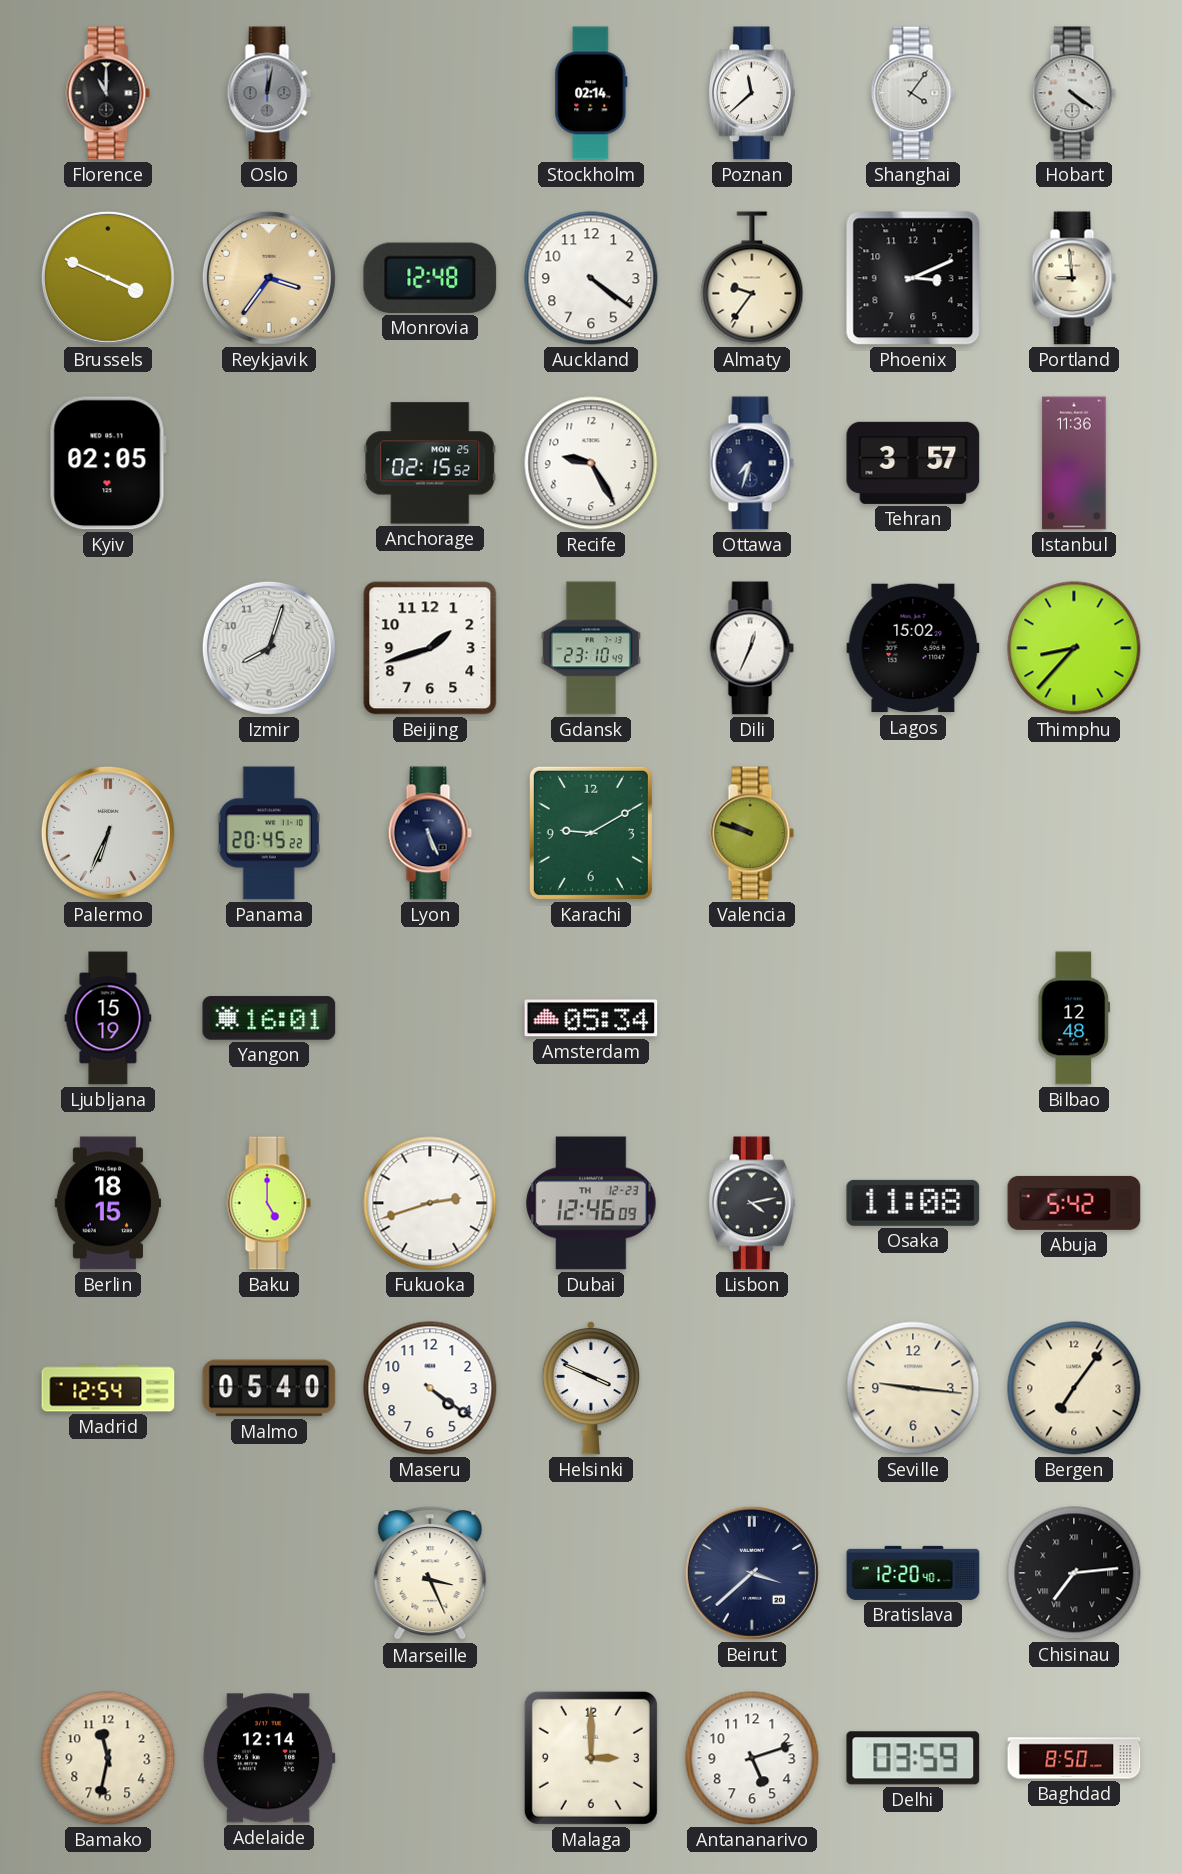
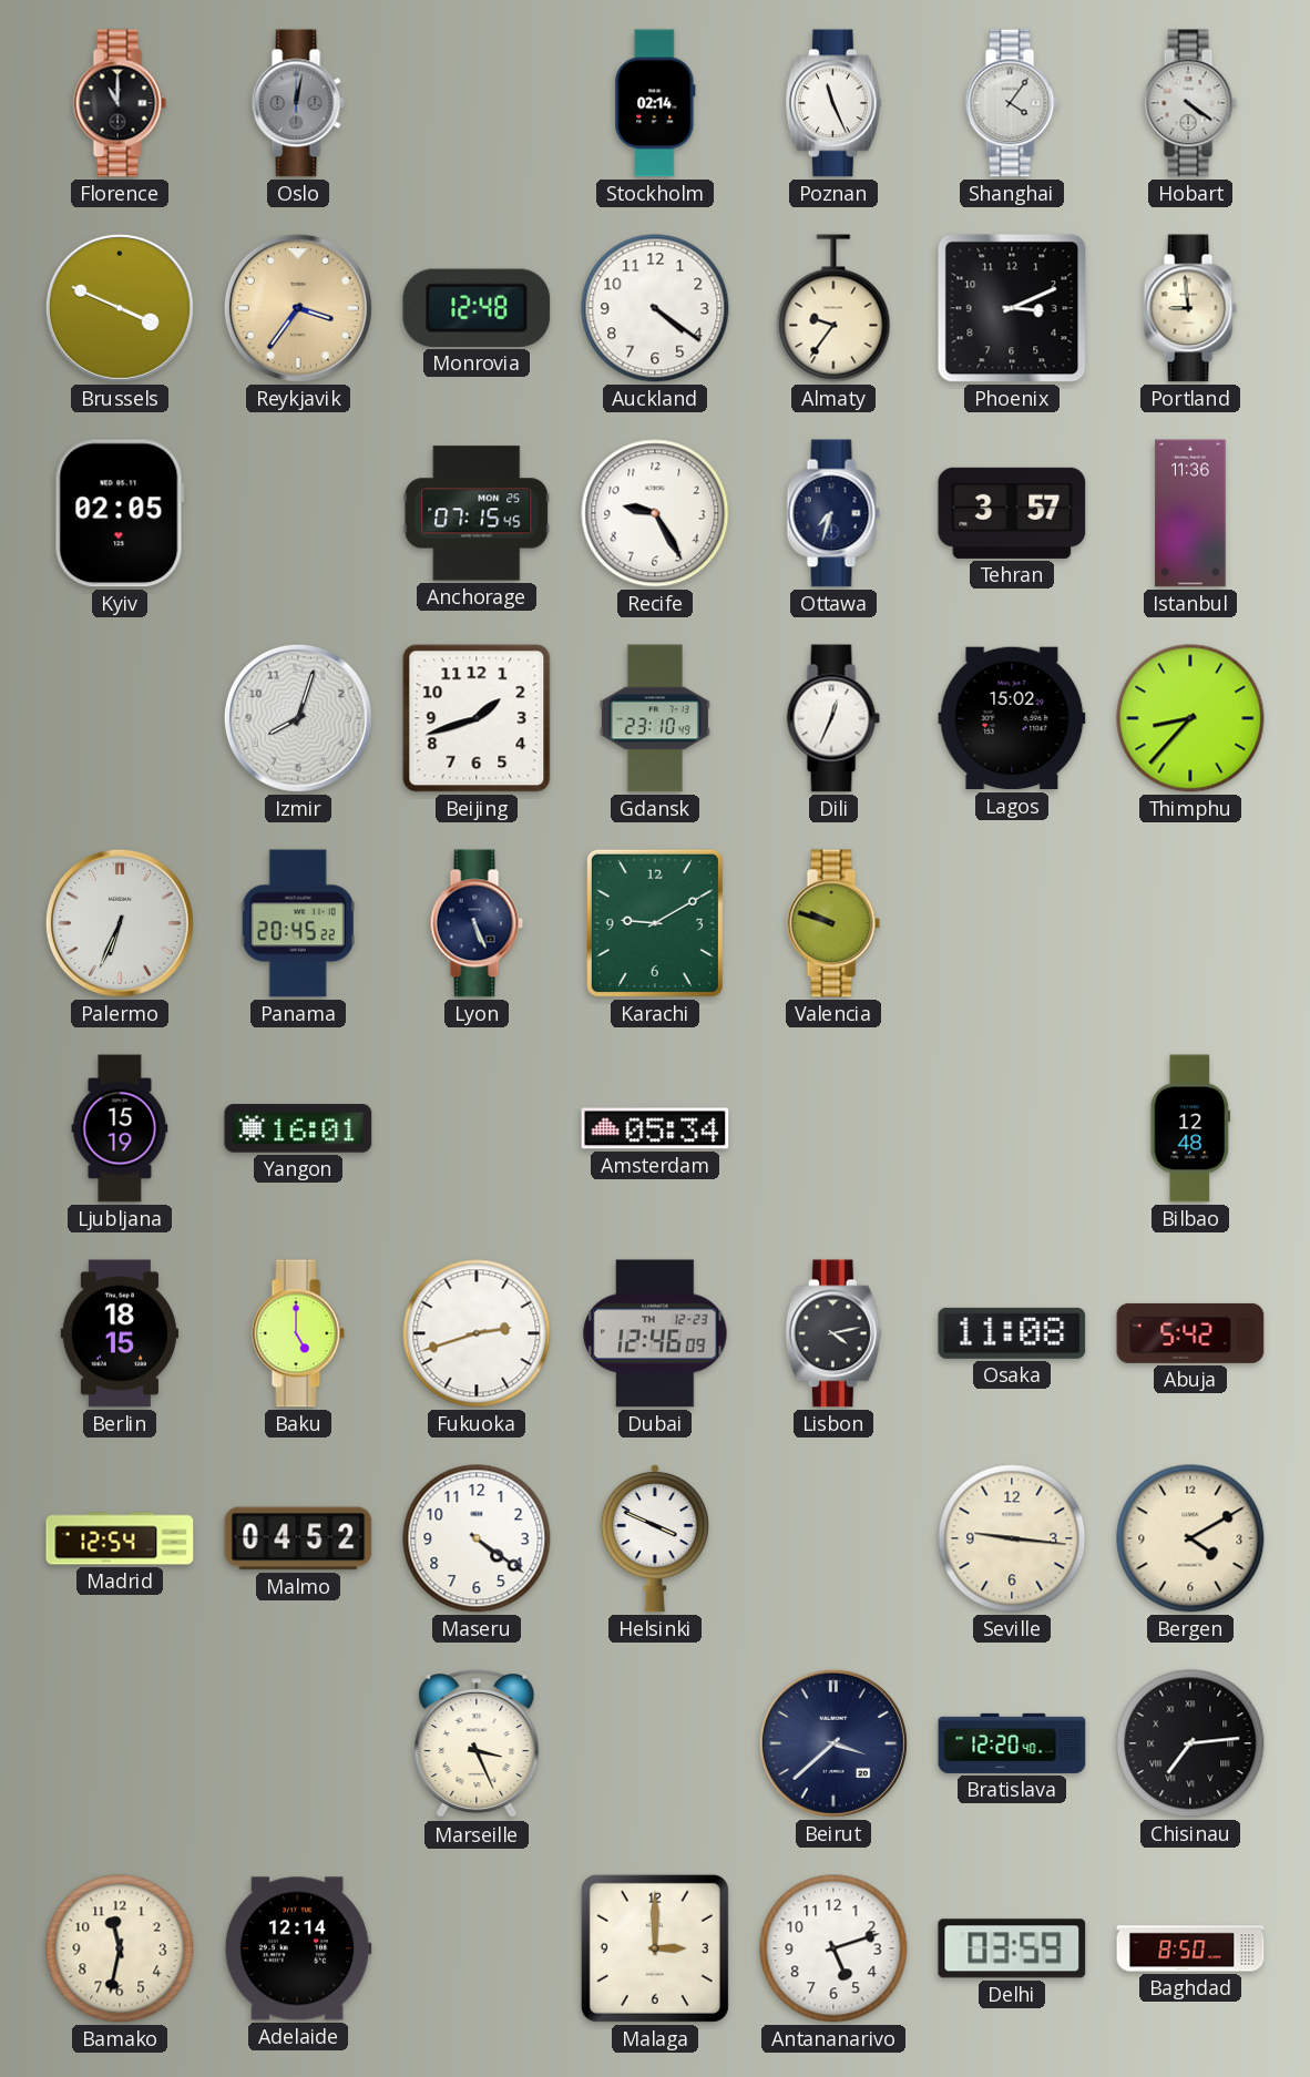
Poznan: 11:38 -> 11:26
Anchorage: 02:15 -> 07:15
Malmo: 05:40 -> 04:52
Bergen: 7:06 -> 4:10
